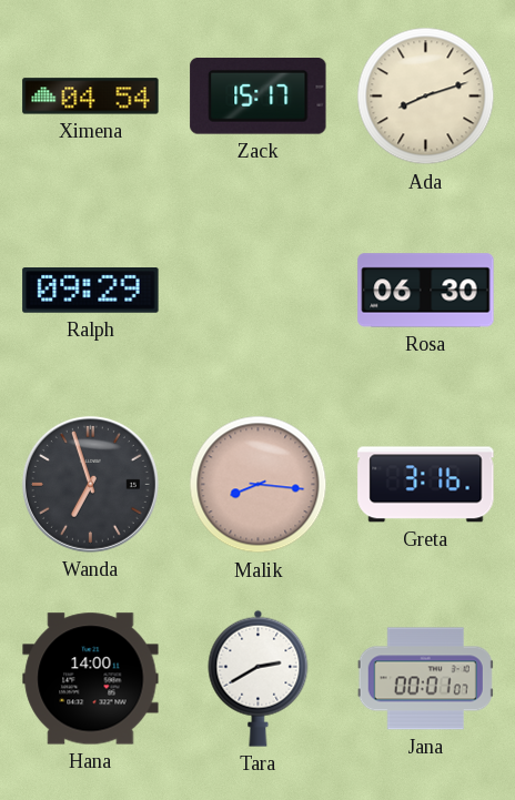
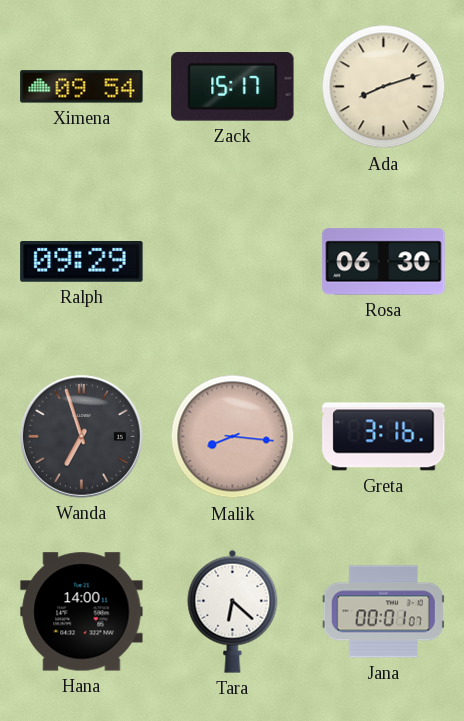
Ximena: 04:54 -> 09:54
Tara: 2:40 -> 6:22
